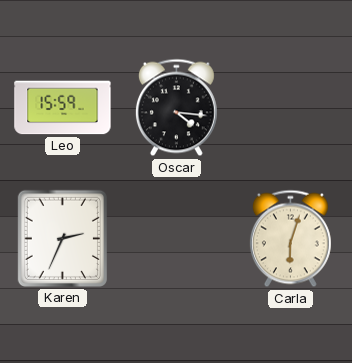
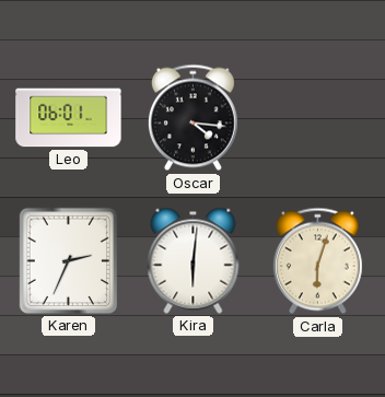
Leo: 15:59 -> 06:01
Kira: none -> 6:01
